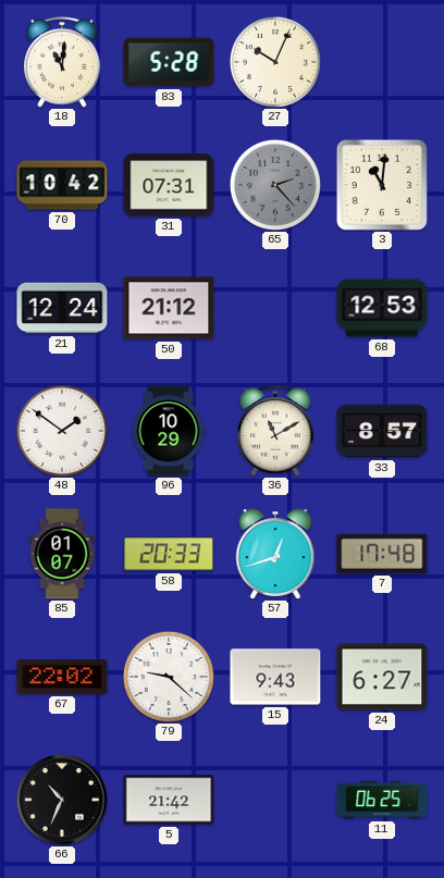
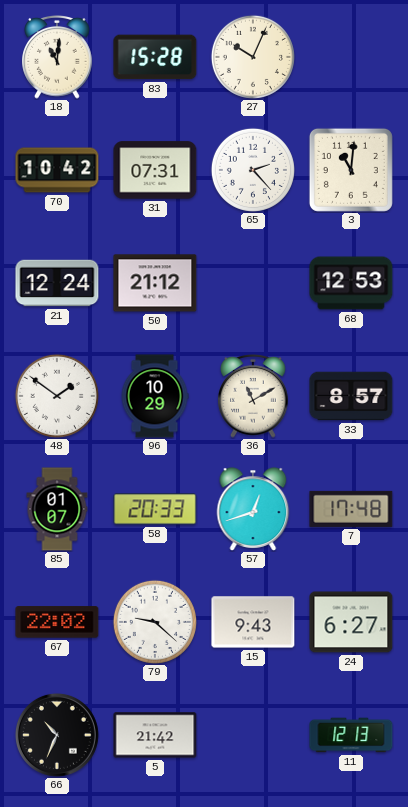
83: 5:28 -> 15:28
65 dial: grey -> white
11: 06:25 -> 12:13
